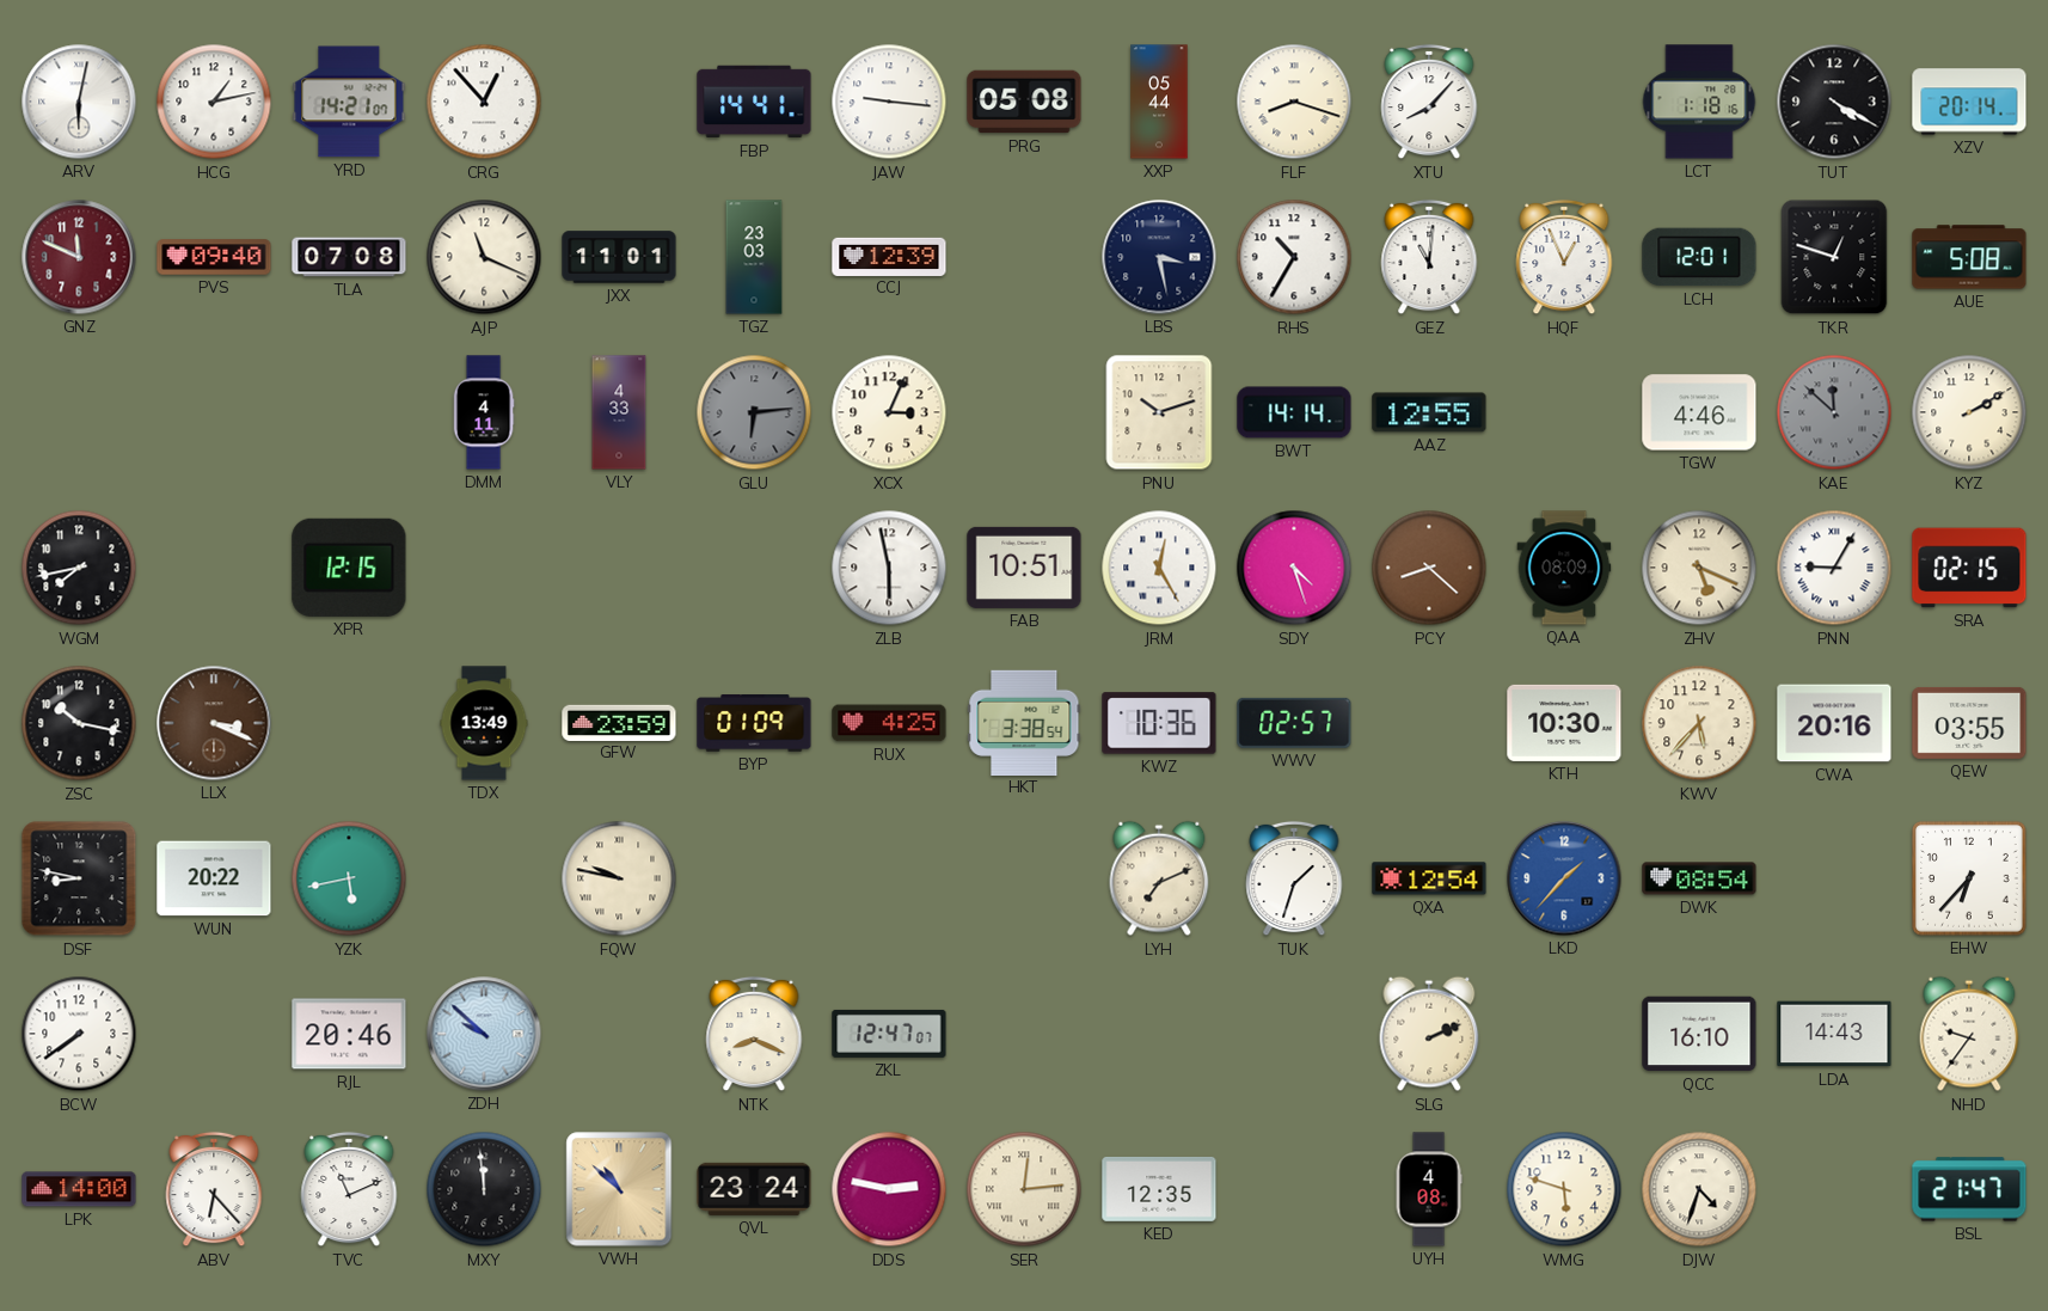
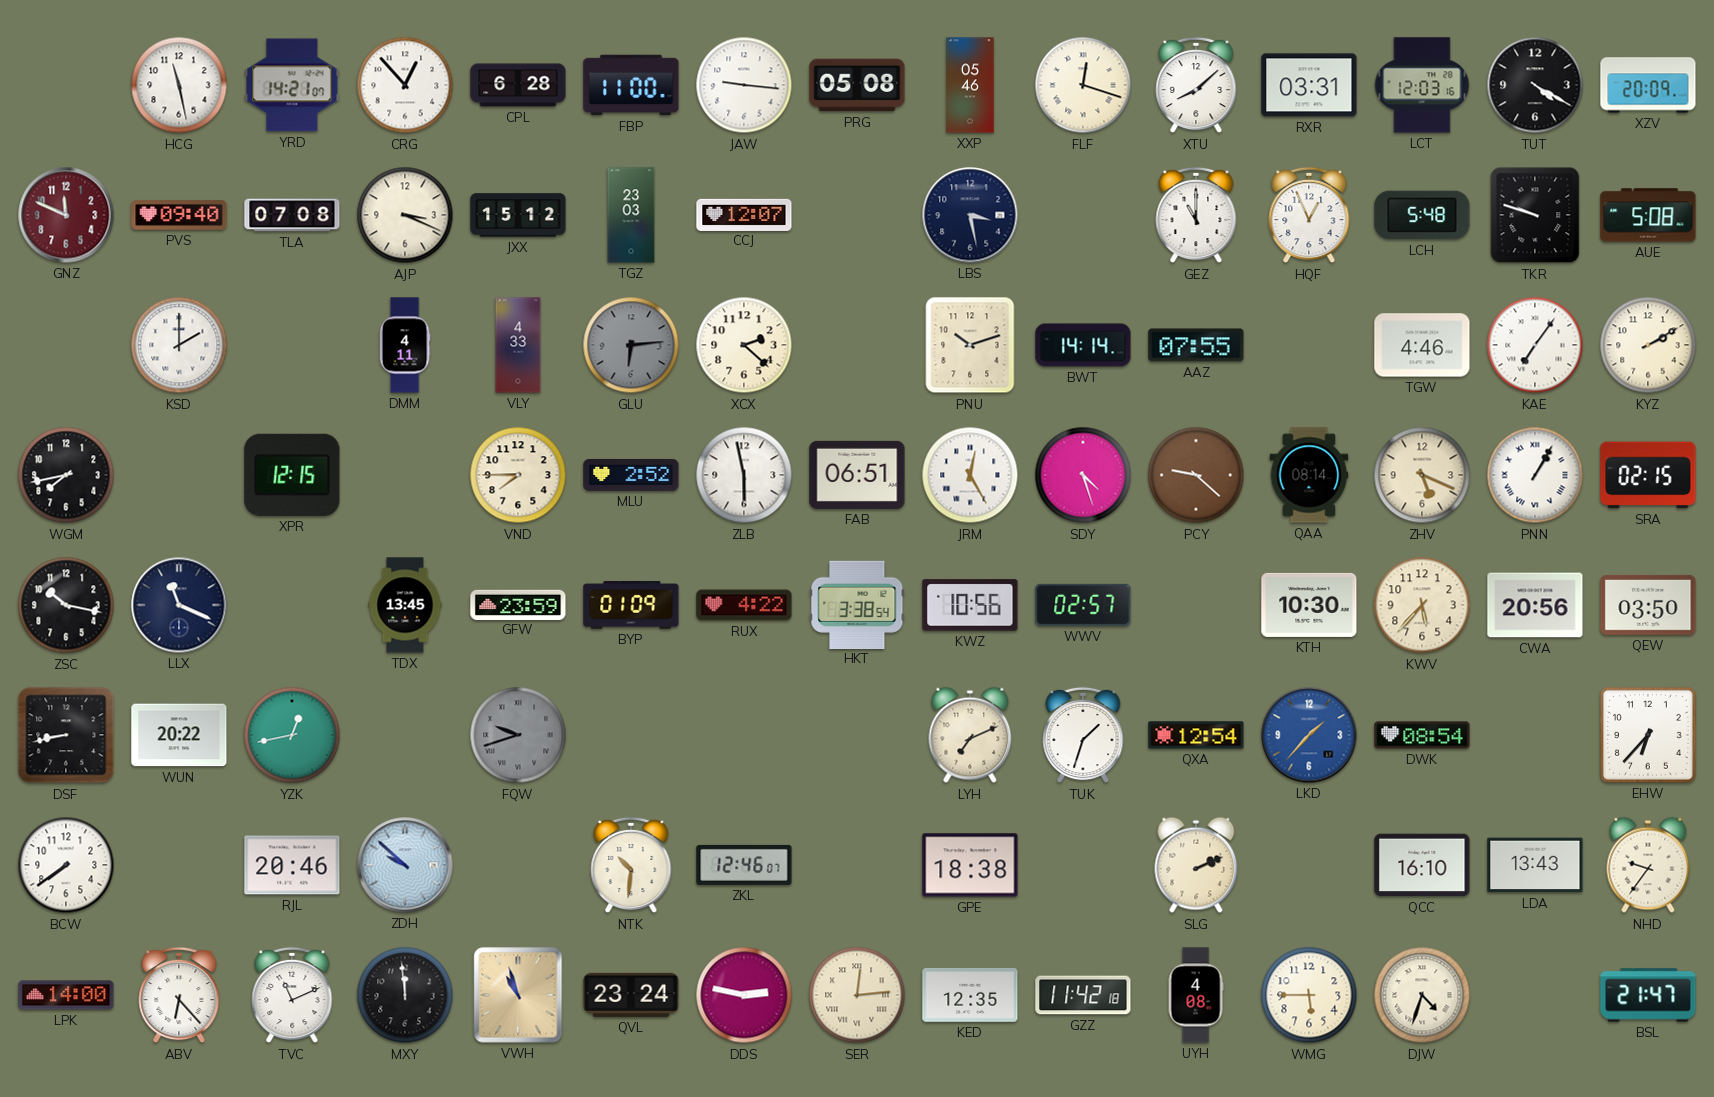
ARV: 6:02 -> none
HCG: 1:13 -> 11:28
CPL: none -> 6:28
FBP: 14:41 -> 11:00
XXP: 05:44 -> 05:46
FLF: 8:18 -> 12:18
XTU: 8:07 -> 8:08
RXR: none -> 03:31
LCT: 1:18 -> 12:03
XZV: 20:14 -> 20:09
AJP: 11:19 -> 3:19
JXX: 11:01 -> 15:12
CCJ: 12:39 -> 12:07
RHS: 10:35 -> none
GEZ: 11:01 -> 11:00
LCH: 12:01 -> 5:48
TKR: 12:48 -> 9:48
KSD: none -> 2:00
XCX: 3:04 -> 2:22
AAZ: 12:55 -> 07:55
KAE: 11:52 -> 7:06
KAE dial: grey -> white
VND: none -> 7:45
MLU: none -> 2:52
FAB: 10:51 -> 06:51
PCY: 8:22 -> 9:22
QAA: 08:09 -> 08:14
PNN: 9:05 -> 1:05
LLX: 3:19 -> 11:19
LLX dial: brown -> navy
TDX: 13:49 -> 13:45
RUX: 4:25 -> 4:22
KWZ: 10:36 -> 10:56
CWA: 20:16 -> 20:56
QEW: 03:55 -> 03:50
DSF: 8:47 -> 8:43
YZK: 5:43 -> 12:43
FQW: 9:47 -> 9:42
FQW dial: cream -> grey
NTK: 8:19 -> 10:31
ZKL: 12:47 -> 12:46
GPE: none -> 18:38
LDA: 14:43 -> 13:43
VWH: 10:52 -> 10:57
GZZ: none -> 11:42
WMG: 5:48 -> 5:45
